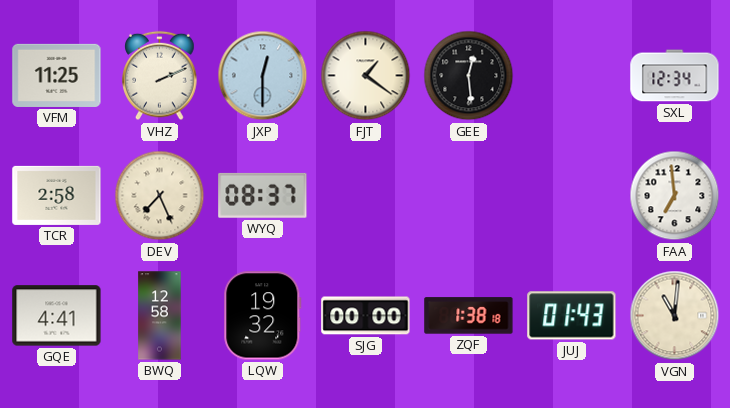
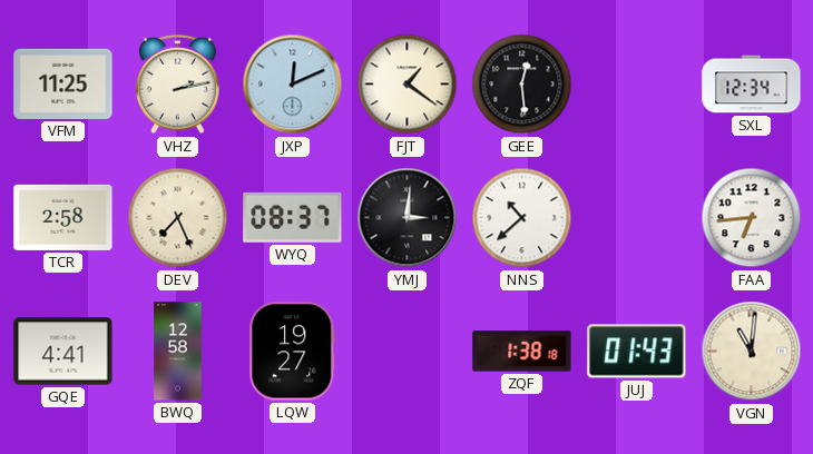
VHZ: 2:11 -> 2:13
JXP: 12:30 -> 12:11
YMJ: none -> 3:01
NNS: none -> 10:38
FAA: 6:59 -> 6:44
LQW: 19:32 -> 19:27
SJG: 00:00 -> none
